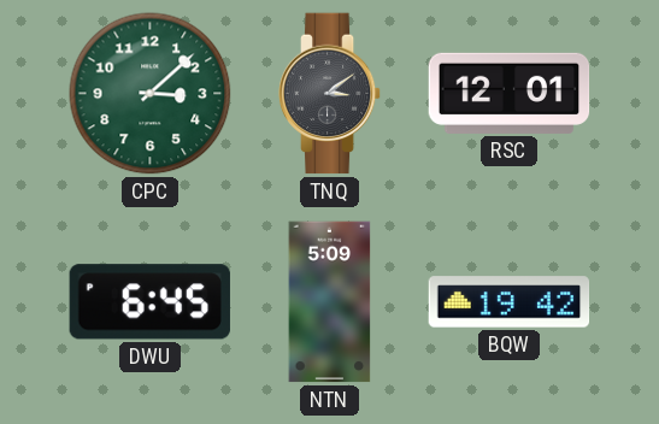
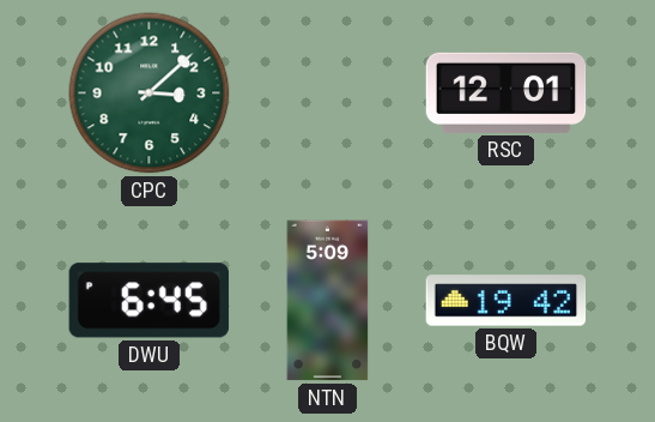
TNQ: 3:09 -> none
